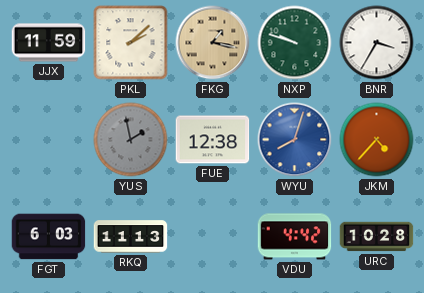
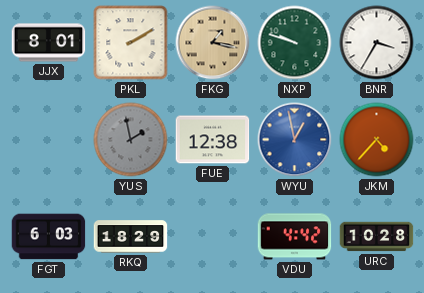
JJX: 11:59 -> 8:01
PKL: 2:08 -> 2:10
WYU: 8:03 -> 12:58
RKQ: 11:13 -> 18:29
